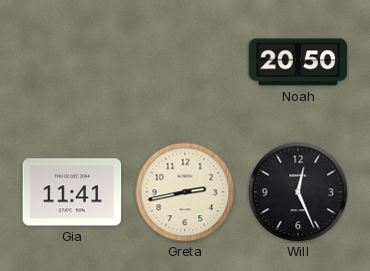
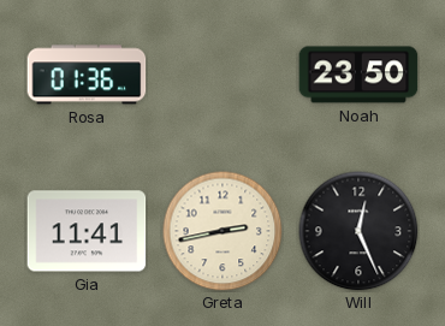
Rosa: none -> 01:36
Noah: 20:50 -> 23:50
